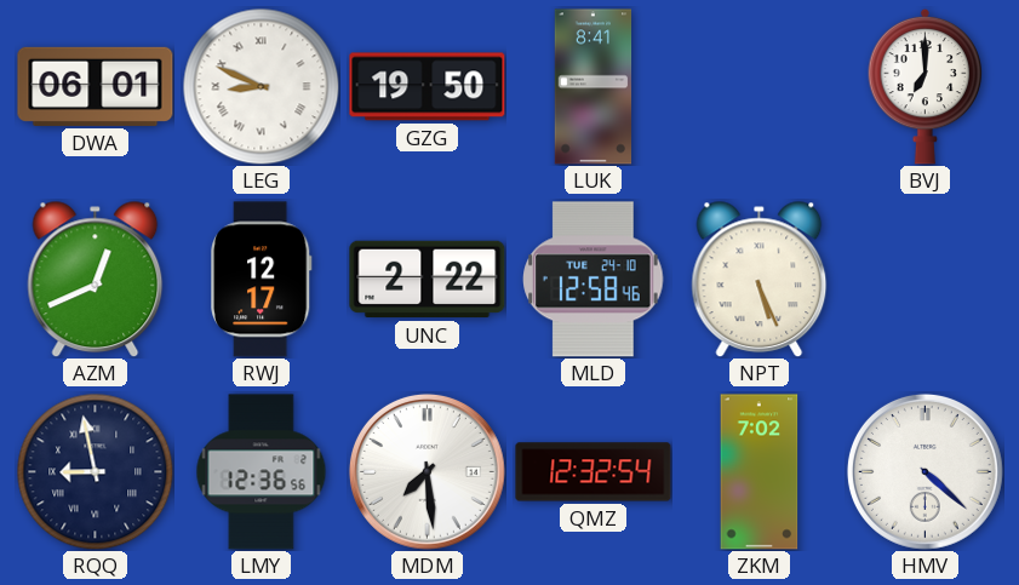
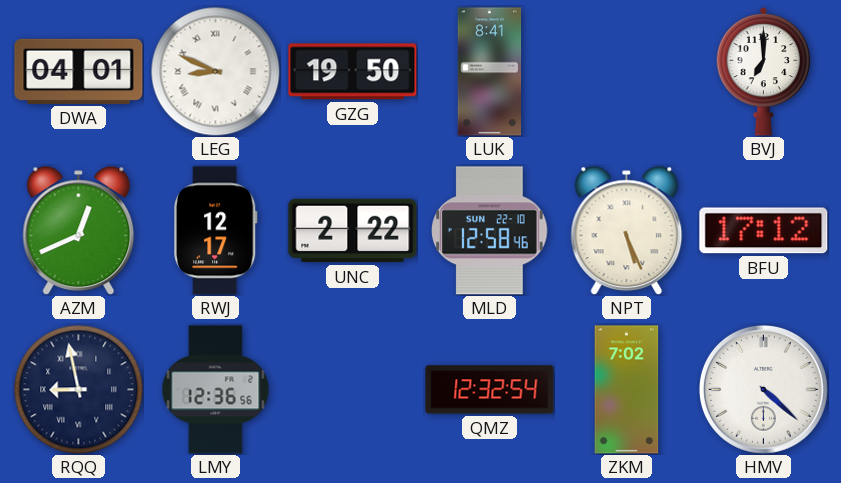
DWA: 06:01 -> 04:01
MLD date: TUE 24-10 -> SUN 22-10
BFU: none -> 17:12
MDM: 7:29 -> none
